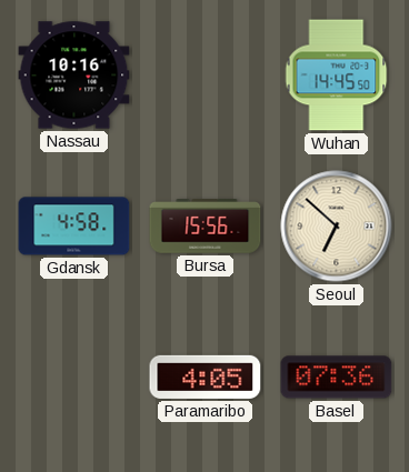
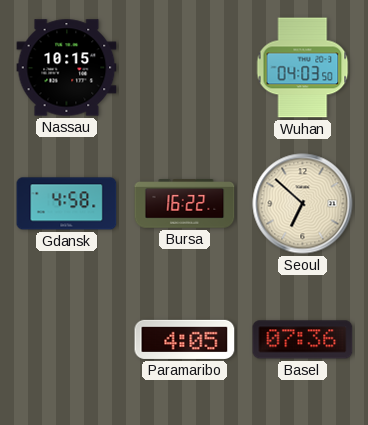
Nassau: 10:16 -> 10:15
Wuhan: 14:45 -> 04:03
Bursa: 15:56 -> 16:22
